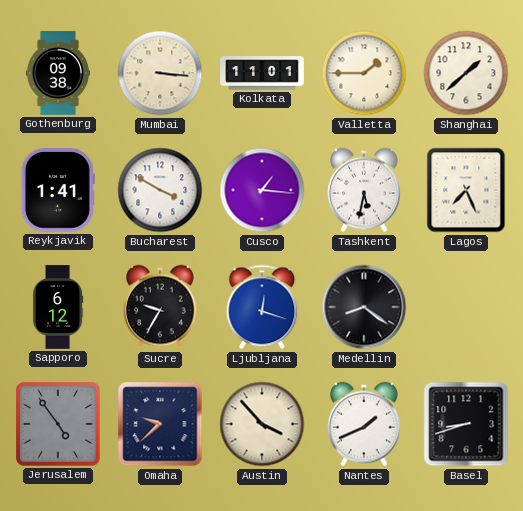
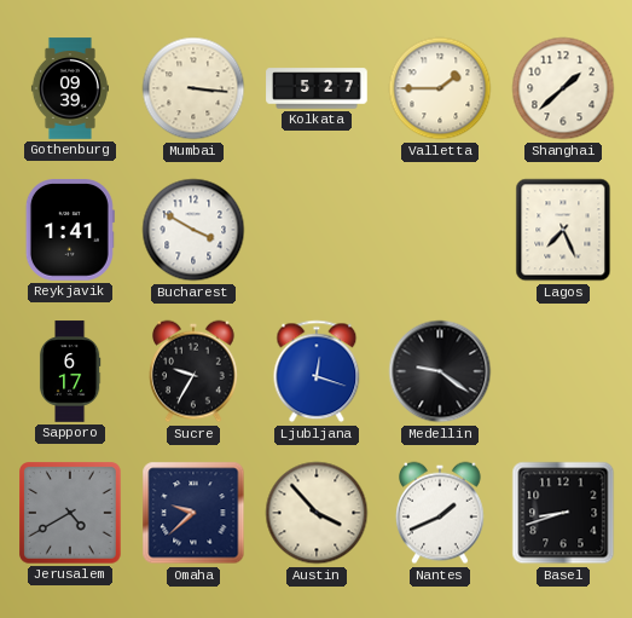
Gothenburg: 09:38 -> 09:39
Kolkata: 11:01 -> 5:27
Cusco: 1:16 -> none
Tashkent: 5:32 -> none
Sapporo: 6:12 -> 6:17
Medellin: 8:21 -> 9:21
Jerusalem: 4:54 -> 4:40
